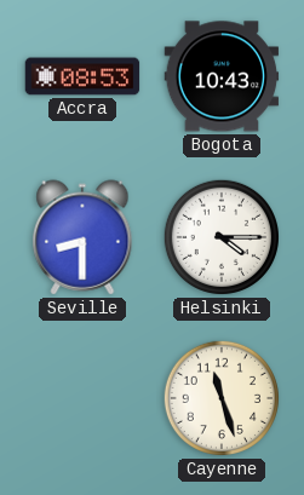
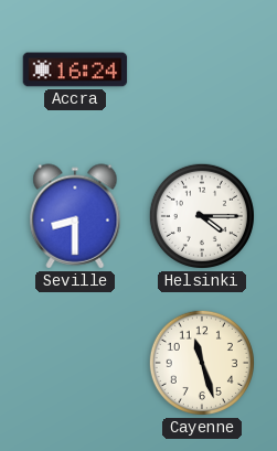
Accra: 08:53 -> 16:24
Bogota: 10:43 -> none
